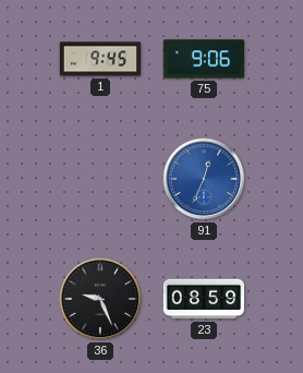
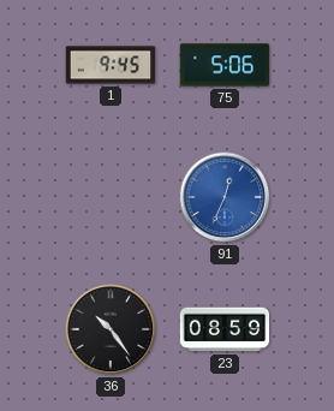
75: 9:06 -> 5:06
36: 9:26 -> 10:24
